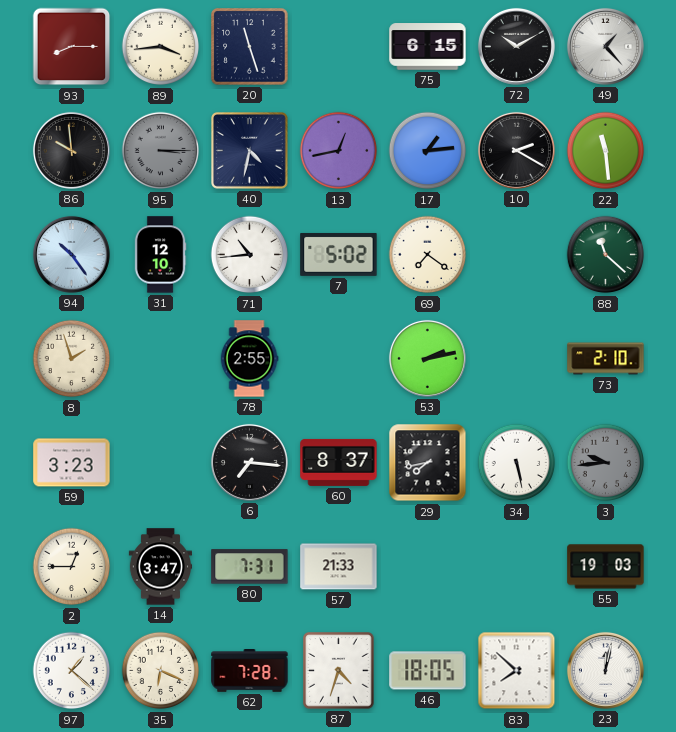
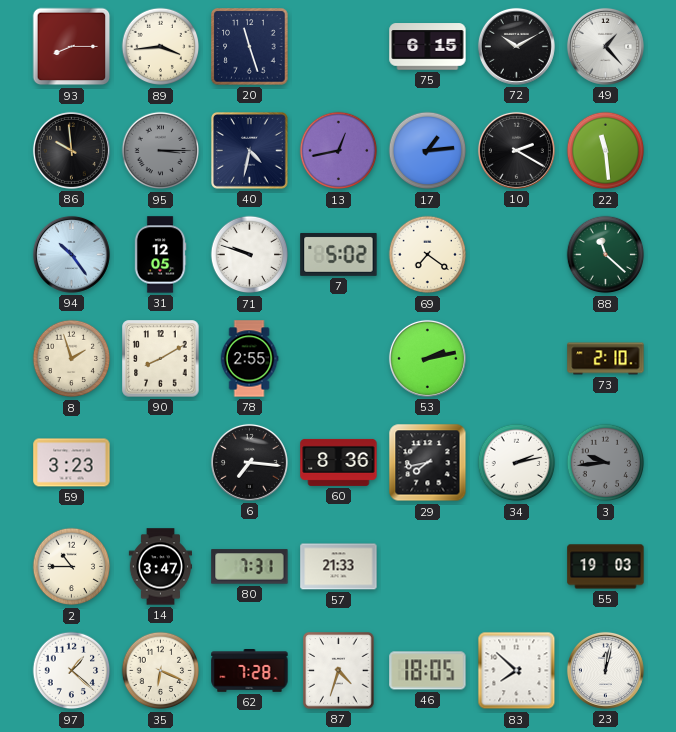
31: 12:10 -> 12:05
71: 10:44 -> 9:48
90: none -> 8:10
60: 8:37 -> 8:36
34: 5:28 -> 2:13
2: 12:45 -> 10:45
